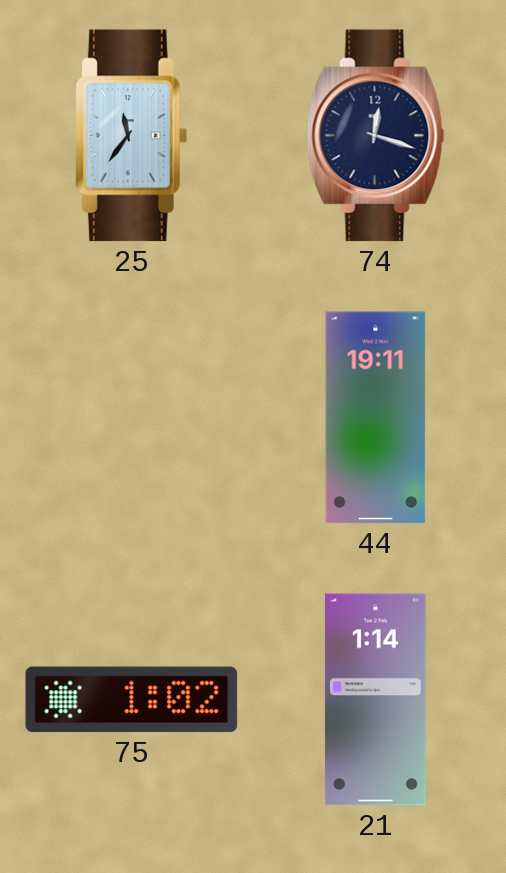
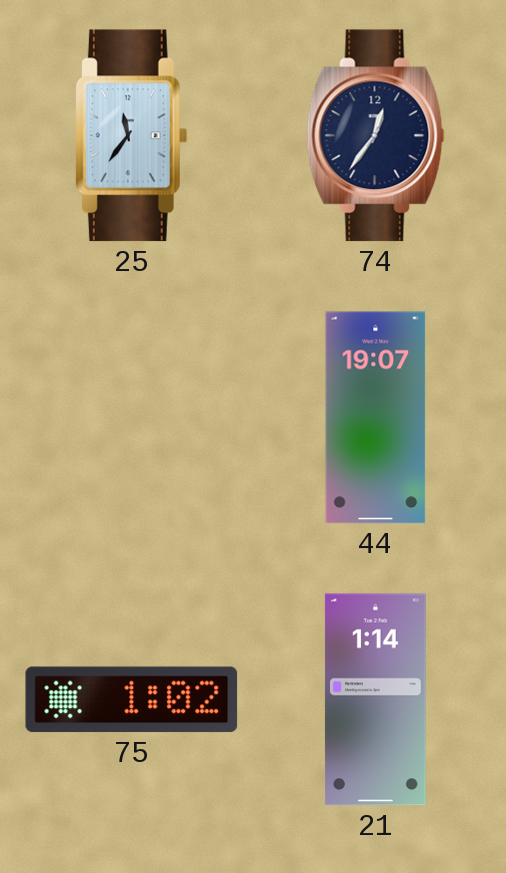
74: 12:18 -> 12:36
44: 19:11 -> 19:07
